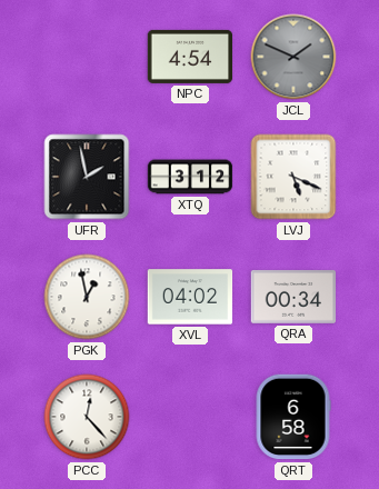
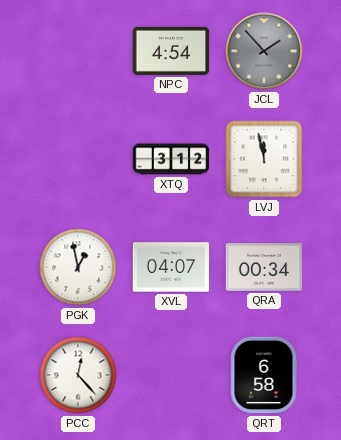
JCL: 1:49 -> 1:53
UFR: 1:58 -> none
LVJ: 5:19 -> 11:58
XVL: 04:02 -> 04:07
